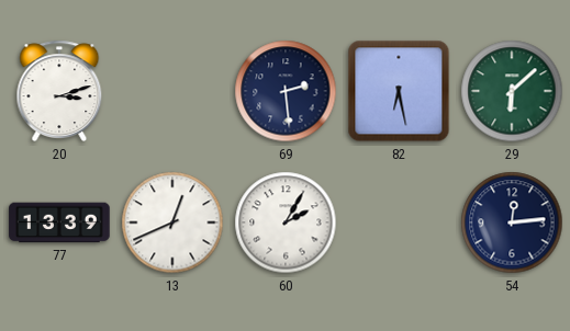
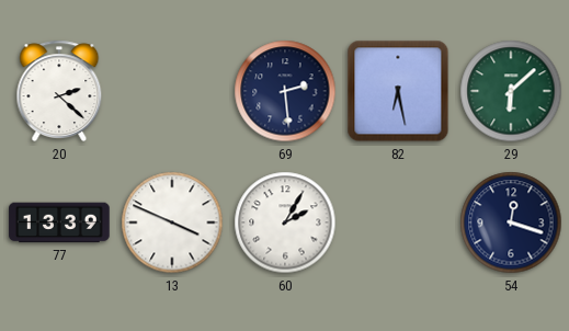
20: 3:12 -> 2:22
13: 12:41 -> 3:49
54: 12:14 -> 12:18
